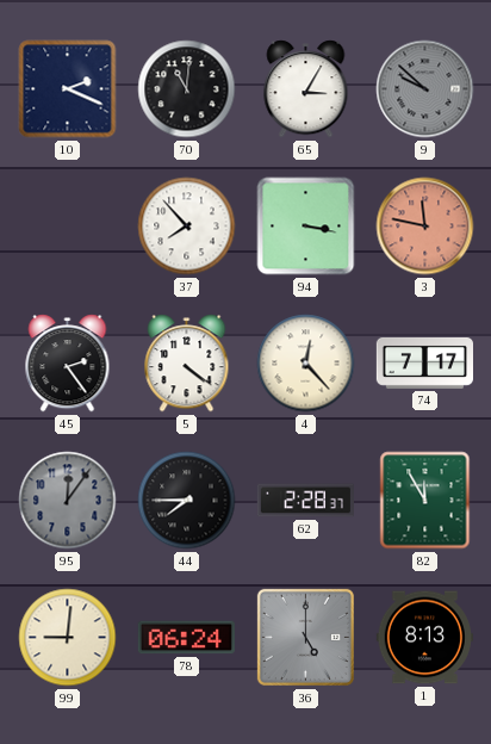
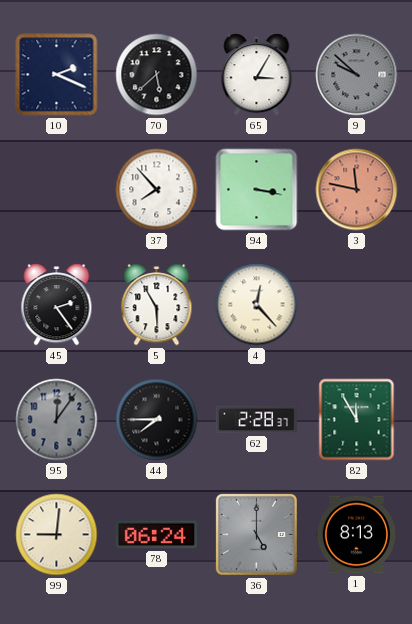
70: 11:01 -> 5:38
5: 4:21 -> 5:55
74: 7:17 -> none
